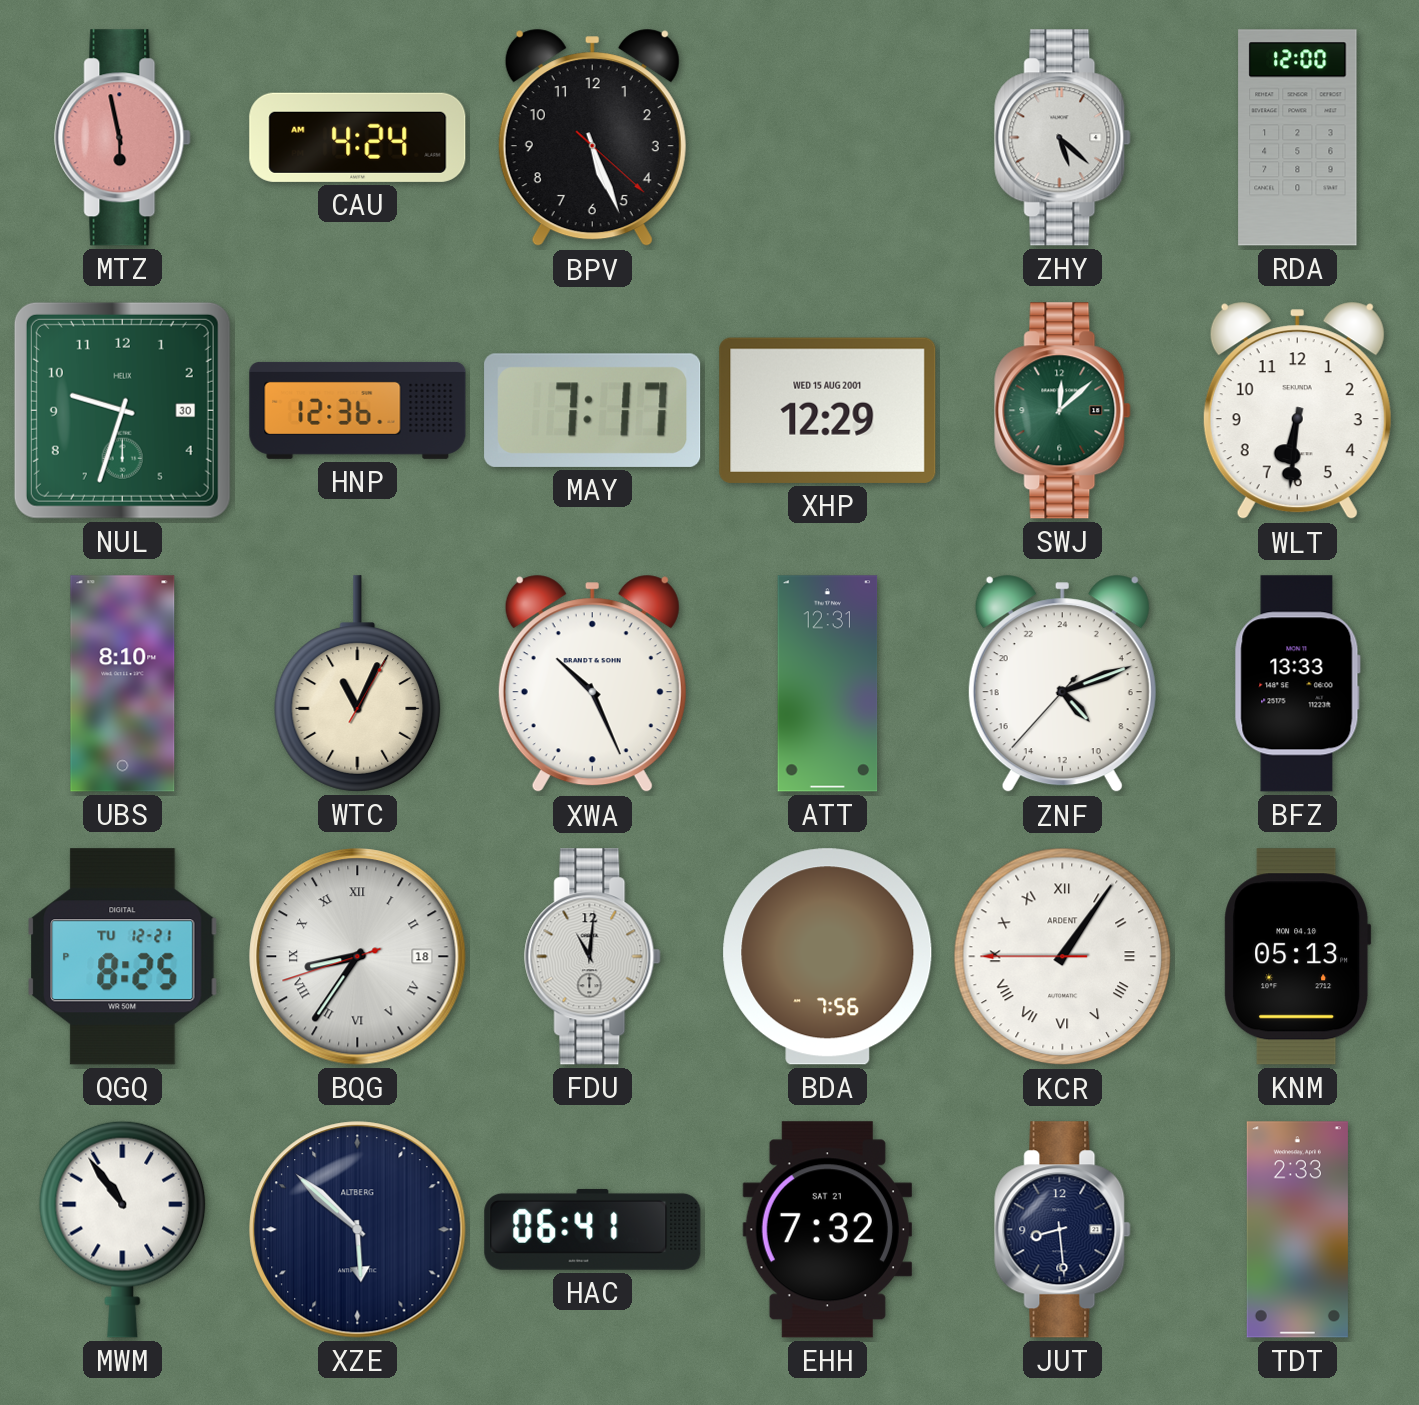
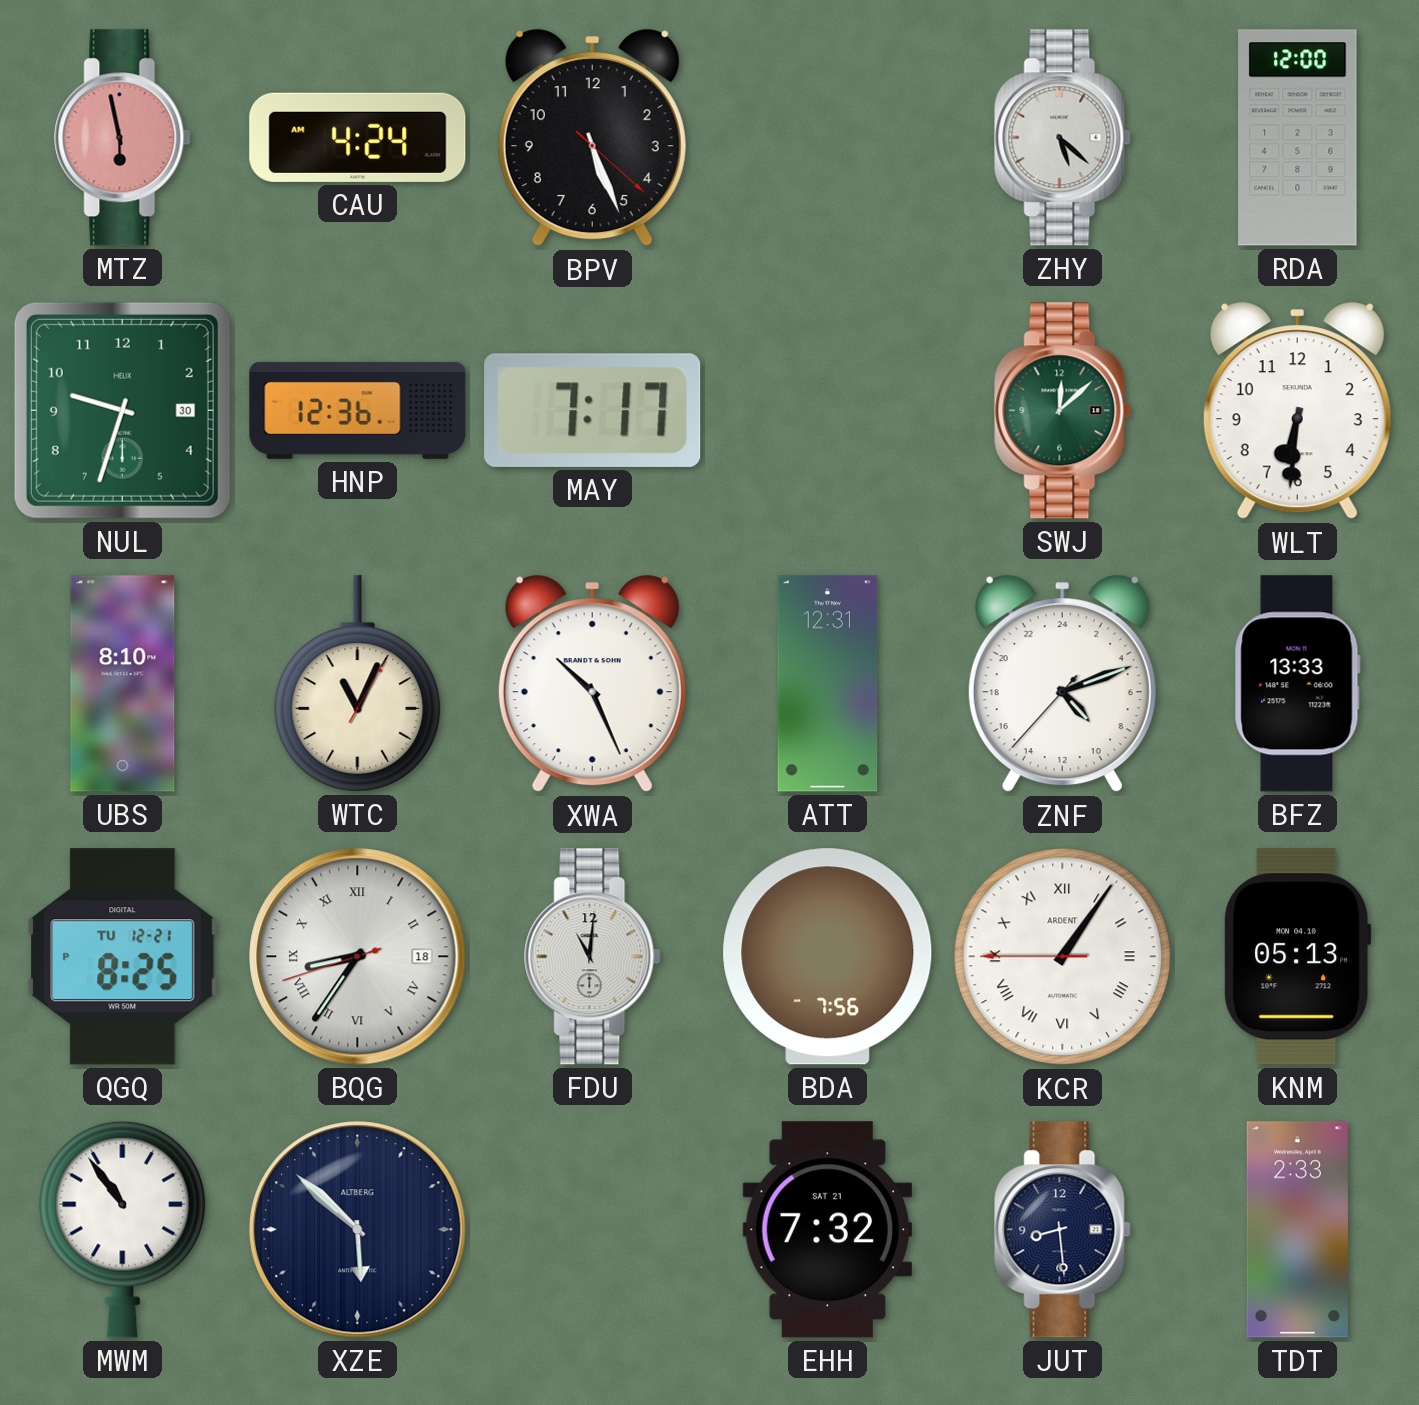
XHP: 12:29 -> none
HAC: 06:41 -> none
